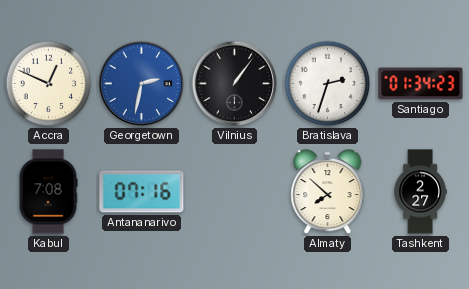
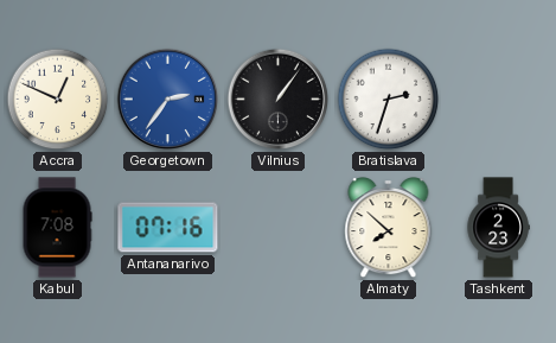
Georgetown: 2:32 -> 2:36
Santiago: 01:34 -> none
Tashkent: 2:27 -> 2:23
